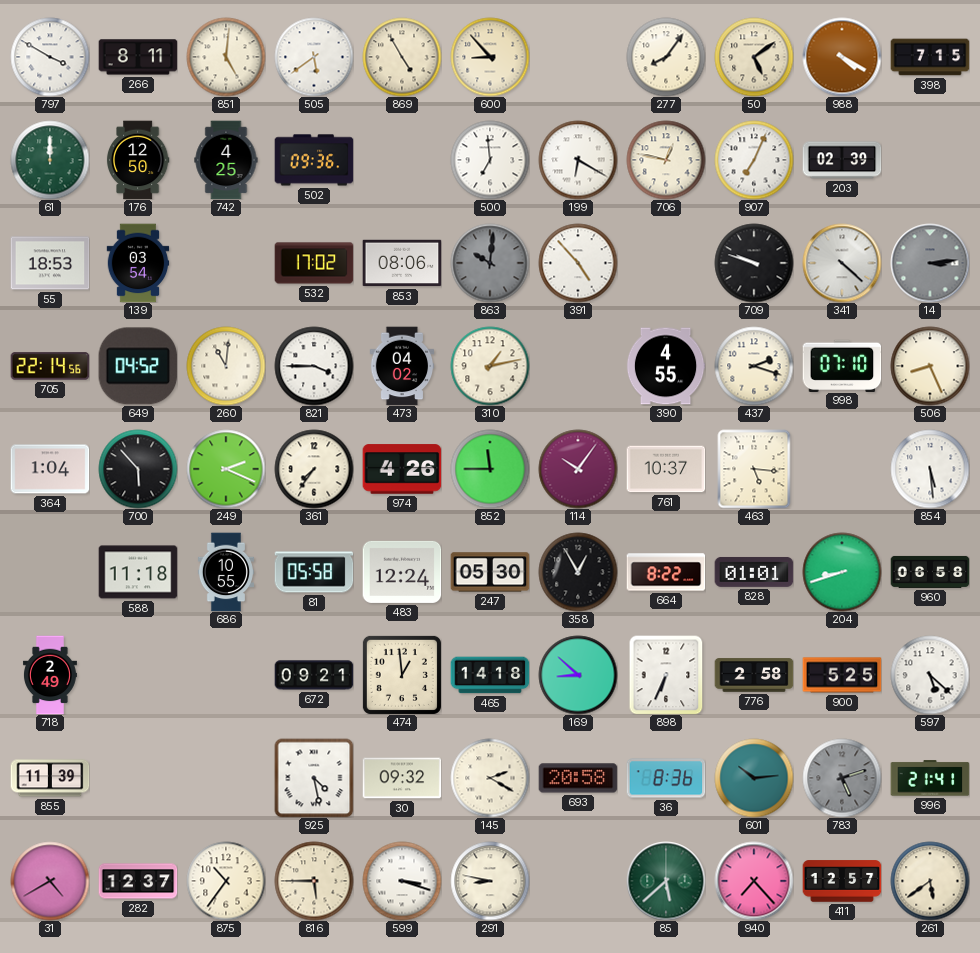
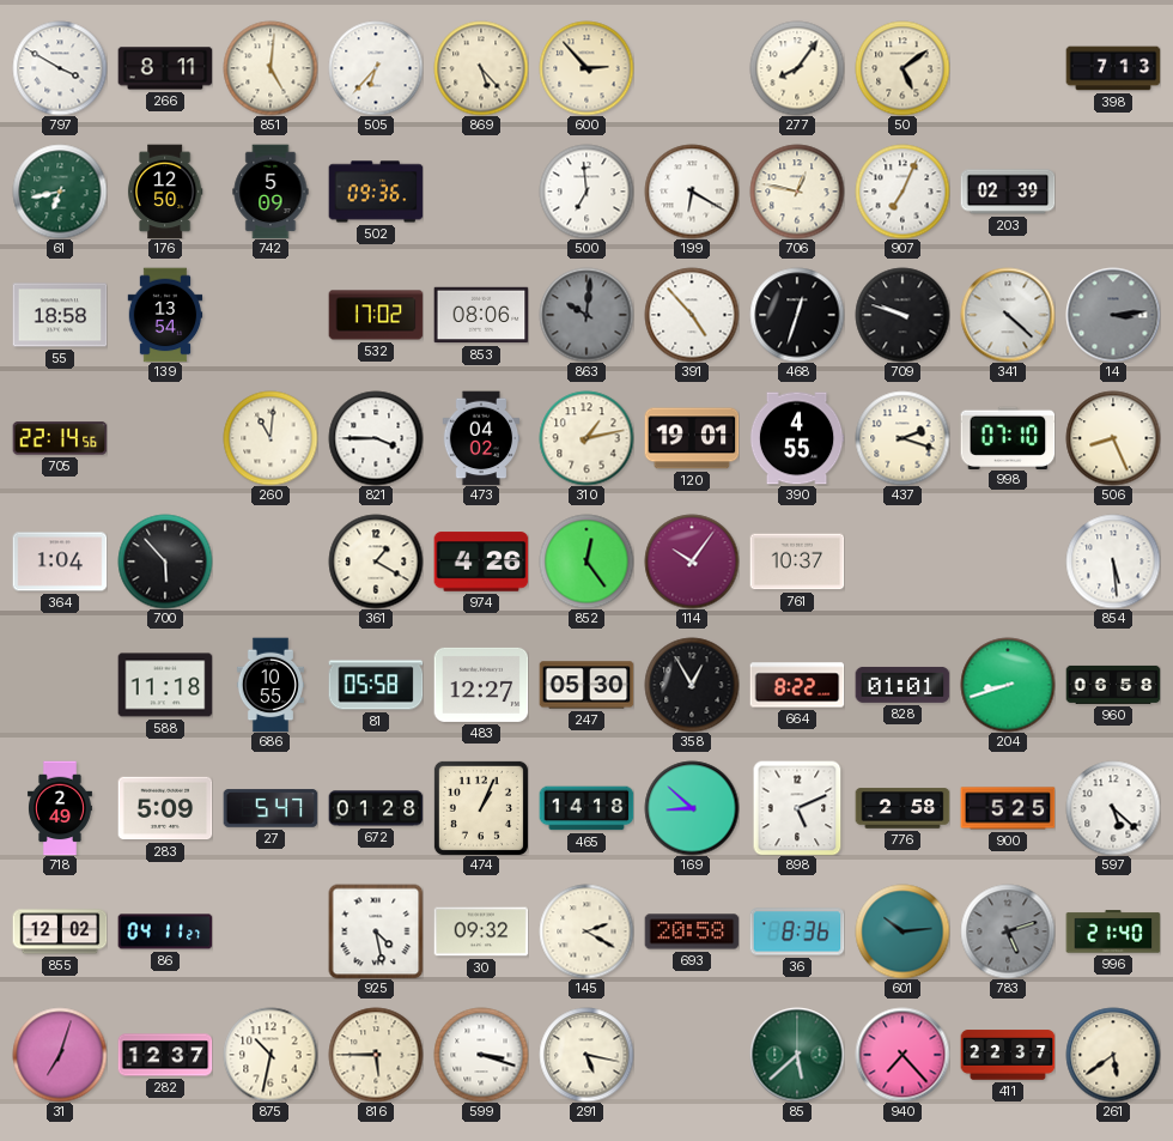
505: 5:39 -> 6:37
869: 4:55 -> 5:23
600: 8:53 -> 2:53
988: 4:20 -> none
398: 7:15 -> 7:13
61: 12:00 -> 6:43
742: 4:25 -> 5:09
55: 18:53 -> 18:58
139: 03:54 -> 13:54
468: none -> 12:33
649: 04:52 -> none
120: none -> 19:01
249: 2:19 -> none
361: 7:36 -> 1:20
852: 11:45 -> 12:24
463: 5:16 -> none
483: 12:24 -> 12:27
283: none -> 5:09
27: none -> 5:47
672: 09:21 -> 01:28
474: 12:59 -> 1:04
898: 6:34 -> 5:11
855: 11:39 -> 12:02
86: none -> 04:11
996: 21:41 -> 21:40
31: 4:40 -> 7:03
875: 10:36 -> 10:32
291: 8:47 -> 5:17
411: 12:57 -> 22:37
